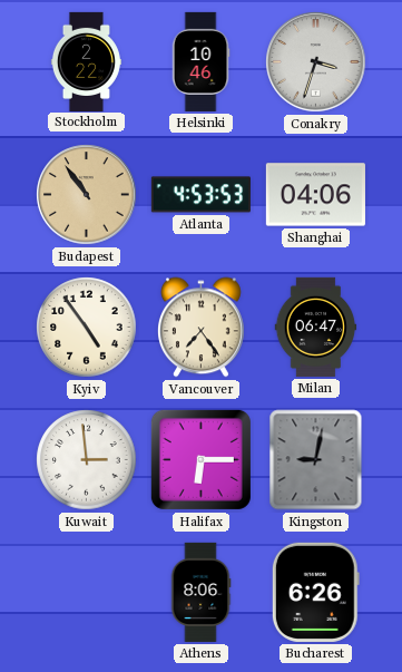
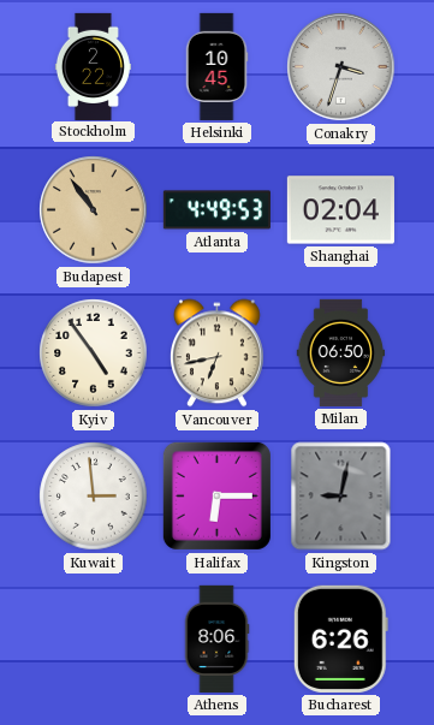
Helsinki: 10:46 -> 10:45
Atlanta: 4:53 -> 4:49
Shanghai: 04:06 -> 02:04
Vancouver: 7:24 -> 6:43
Milan: 06:47 -> 06:50
